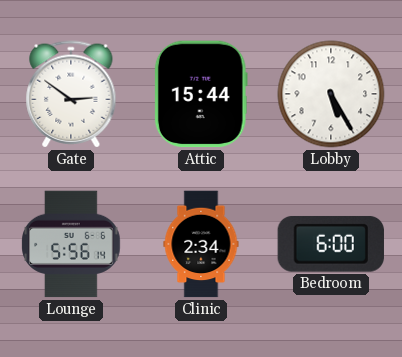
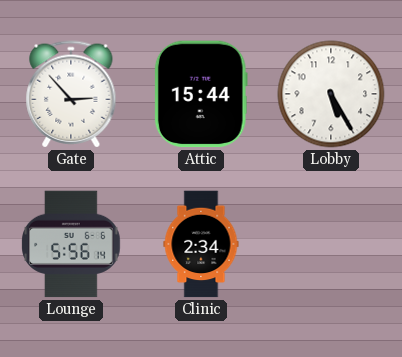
Gate: 2:51 -> 2:53
Bedroom: 6:00 -> none
